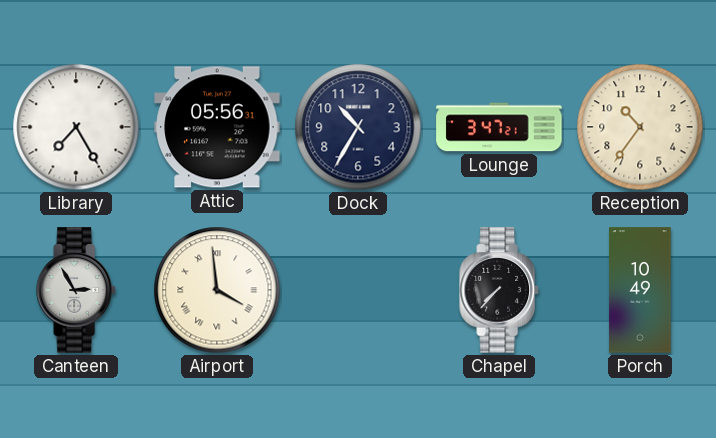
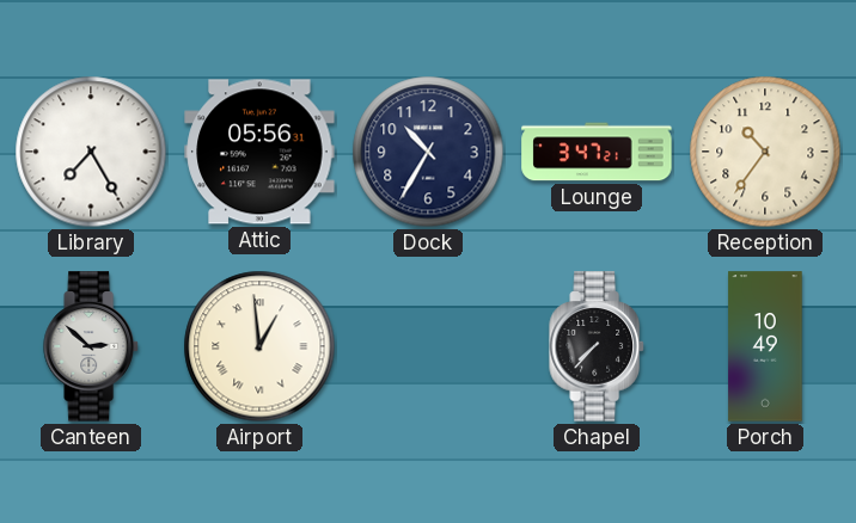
Canteen: 2:55 -> 2:52
Airport: 3:59 -> 12:59
